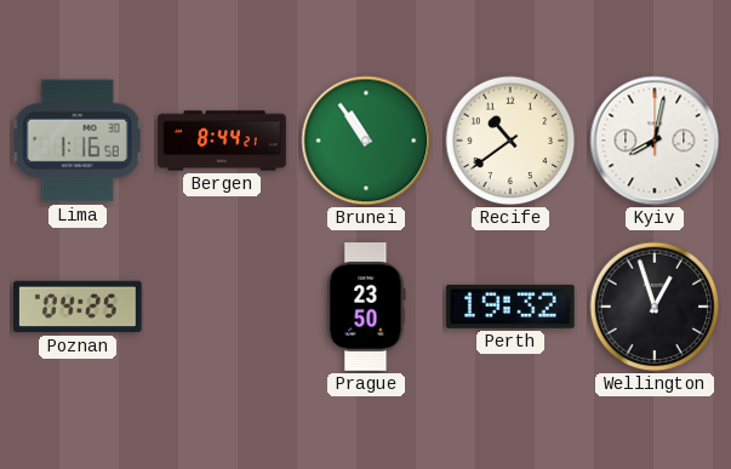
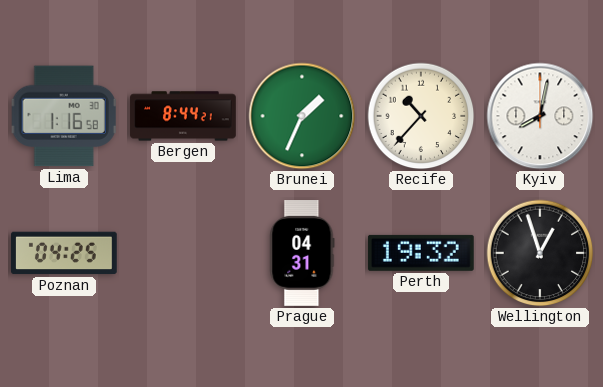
Brunei: 10:54 -> 1:34
Recife: 10:39 -> 10:37
Prague: 23:50 -> 04:31
